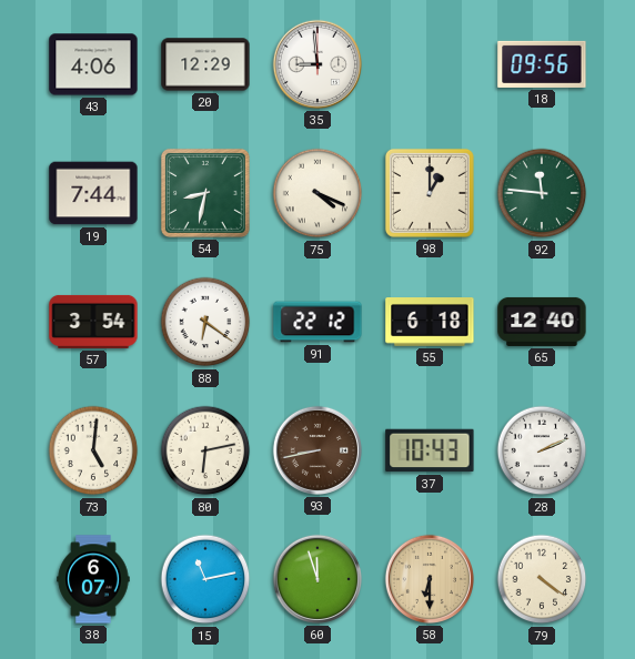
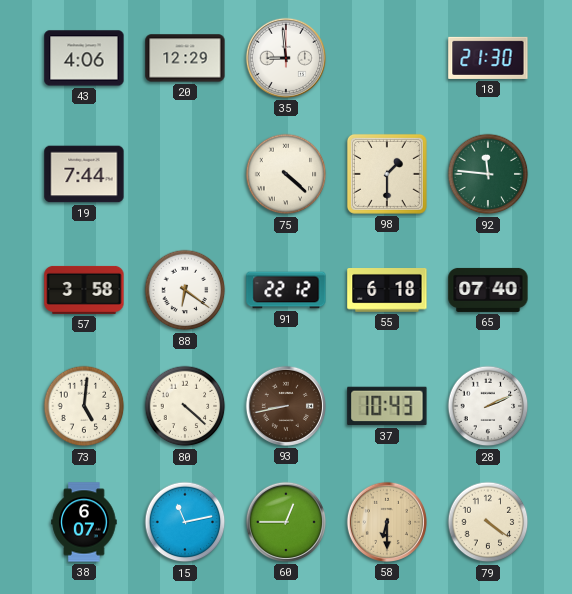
18: 09:56 -> 21:30
54: 8:32 -> none
75: 4:19 -> 4:22
98: 1:00 -> 1:30
57: 3:54 -> 3:58
65: 12:40 -> 07:40
80: 6:13 -> 4:22
60: 11:57 -> 12:45
